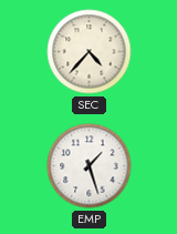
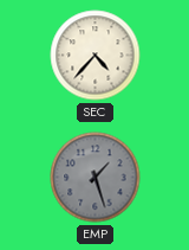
EMP dial: white -> grey
